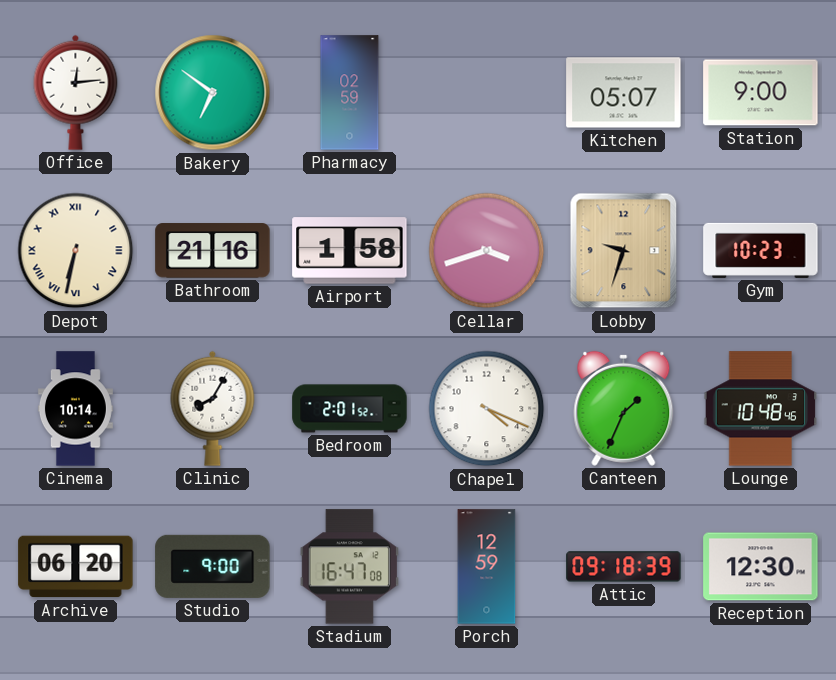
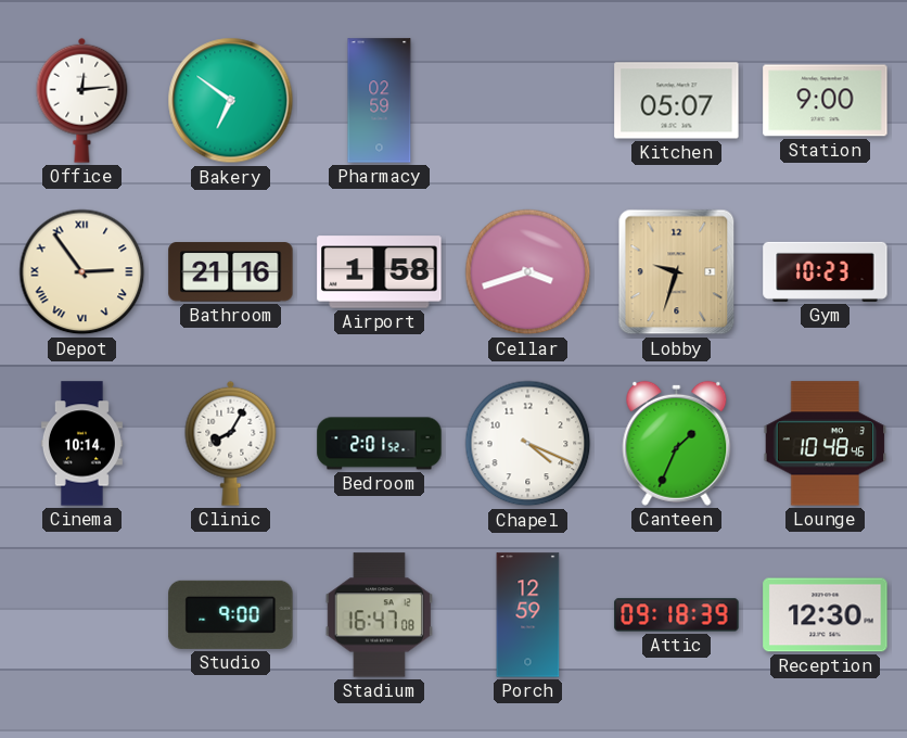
Depot: 6:32 -> 2:54
Archive: 06:20 -> none
